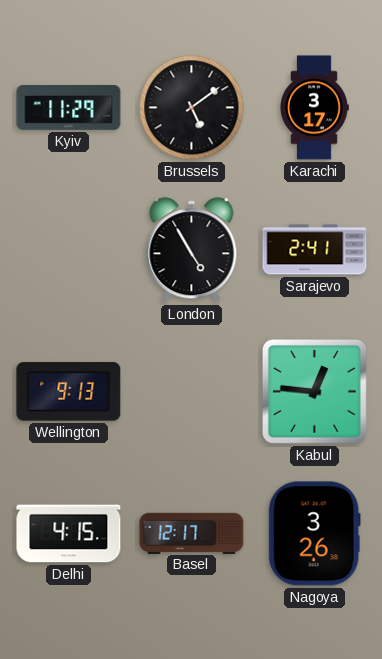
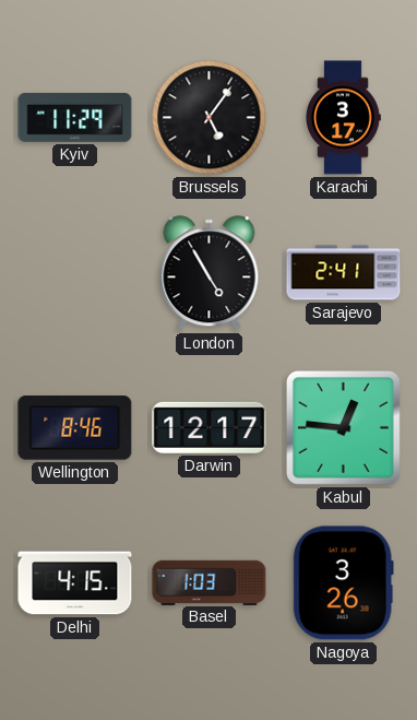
Brussels: 5:09 -> 5:06
Wellington: 9:13 -> 8:46
Darwin: none -> 12:17
Basel: 12:17 -> 1:03
